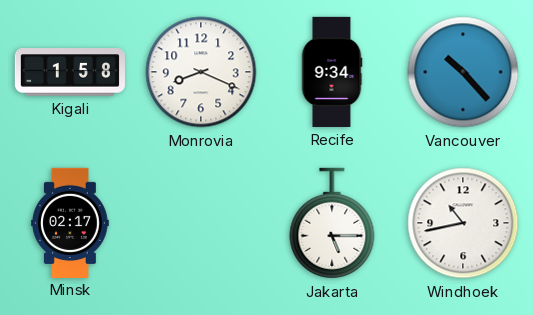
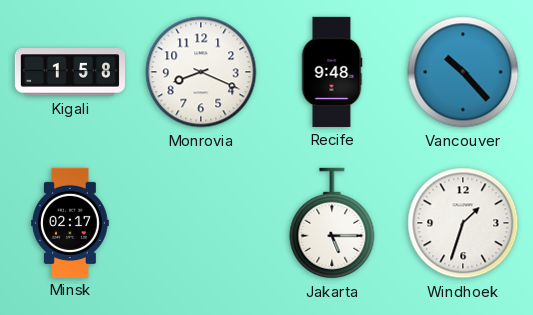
Recife: 9:34 -> 9:48
Windhoek: 10:43 -> 1:33
